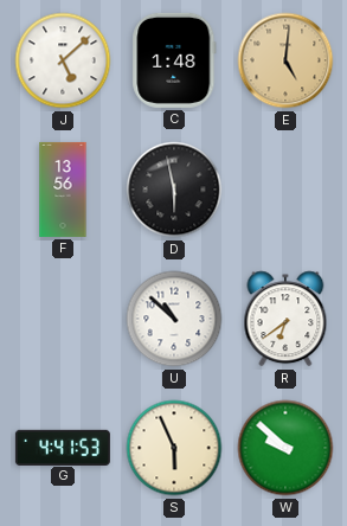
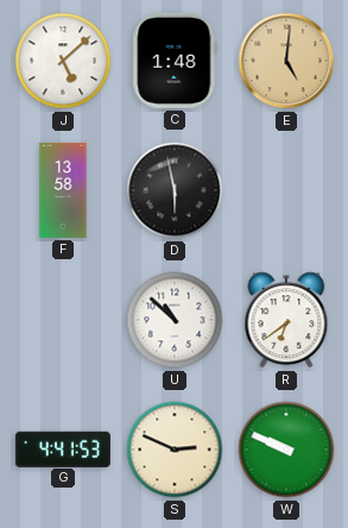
F: 13:56 -> 13:58
S: 5:56 -> 2:49
W: 9:52 -> 9:49
